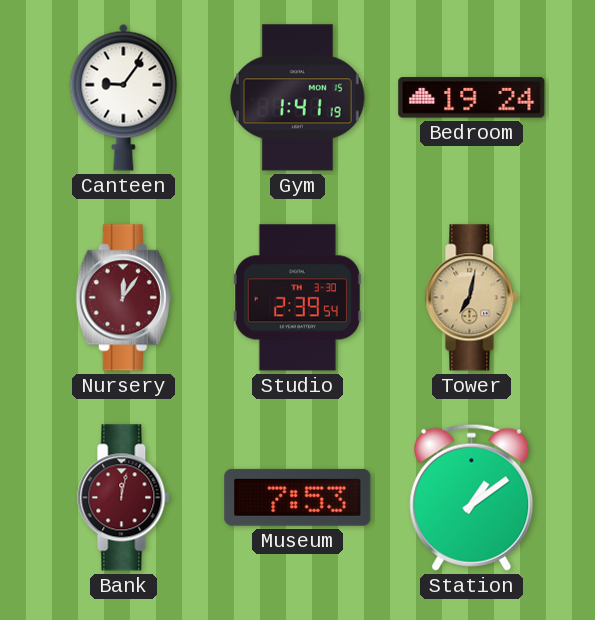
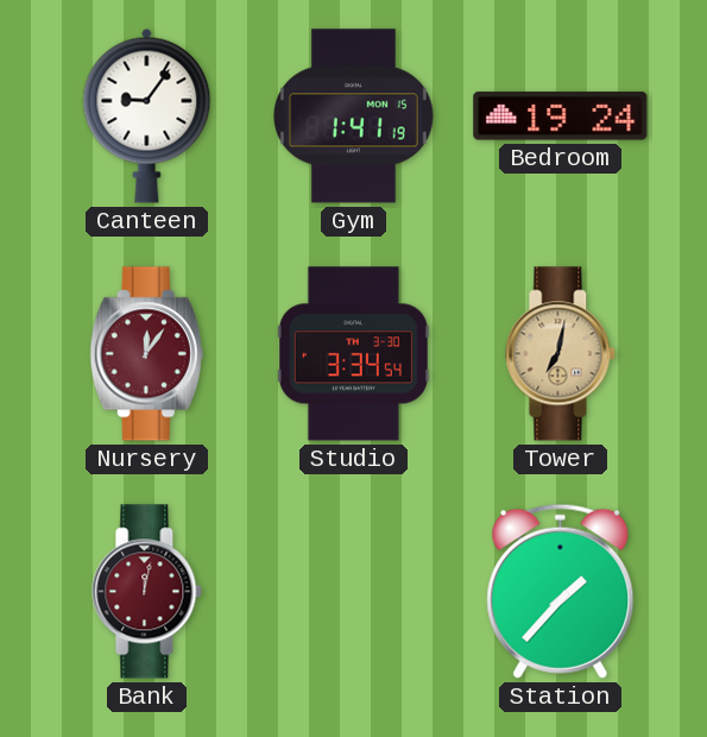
Studio: 2:39 -> 3:34
Museum: 7:53 -> none
Station: 1:09 -> 1:37
